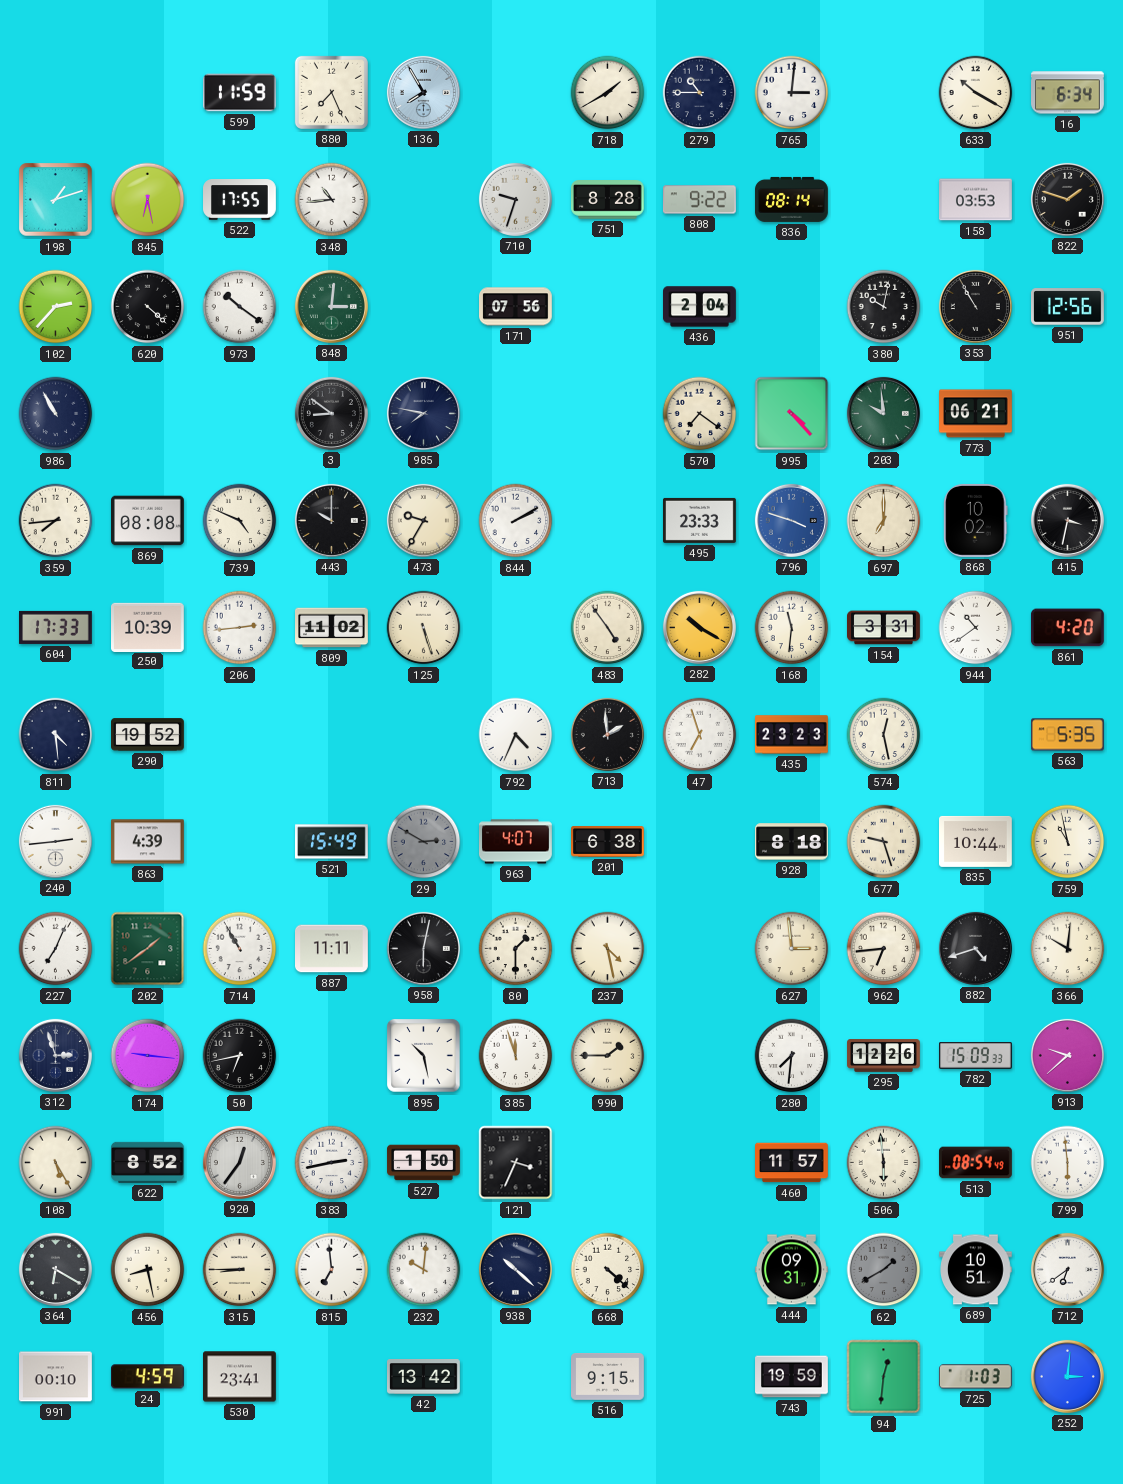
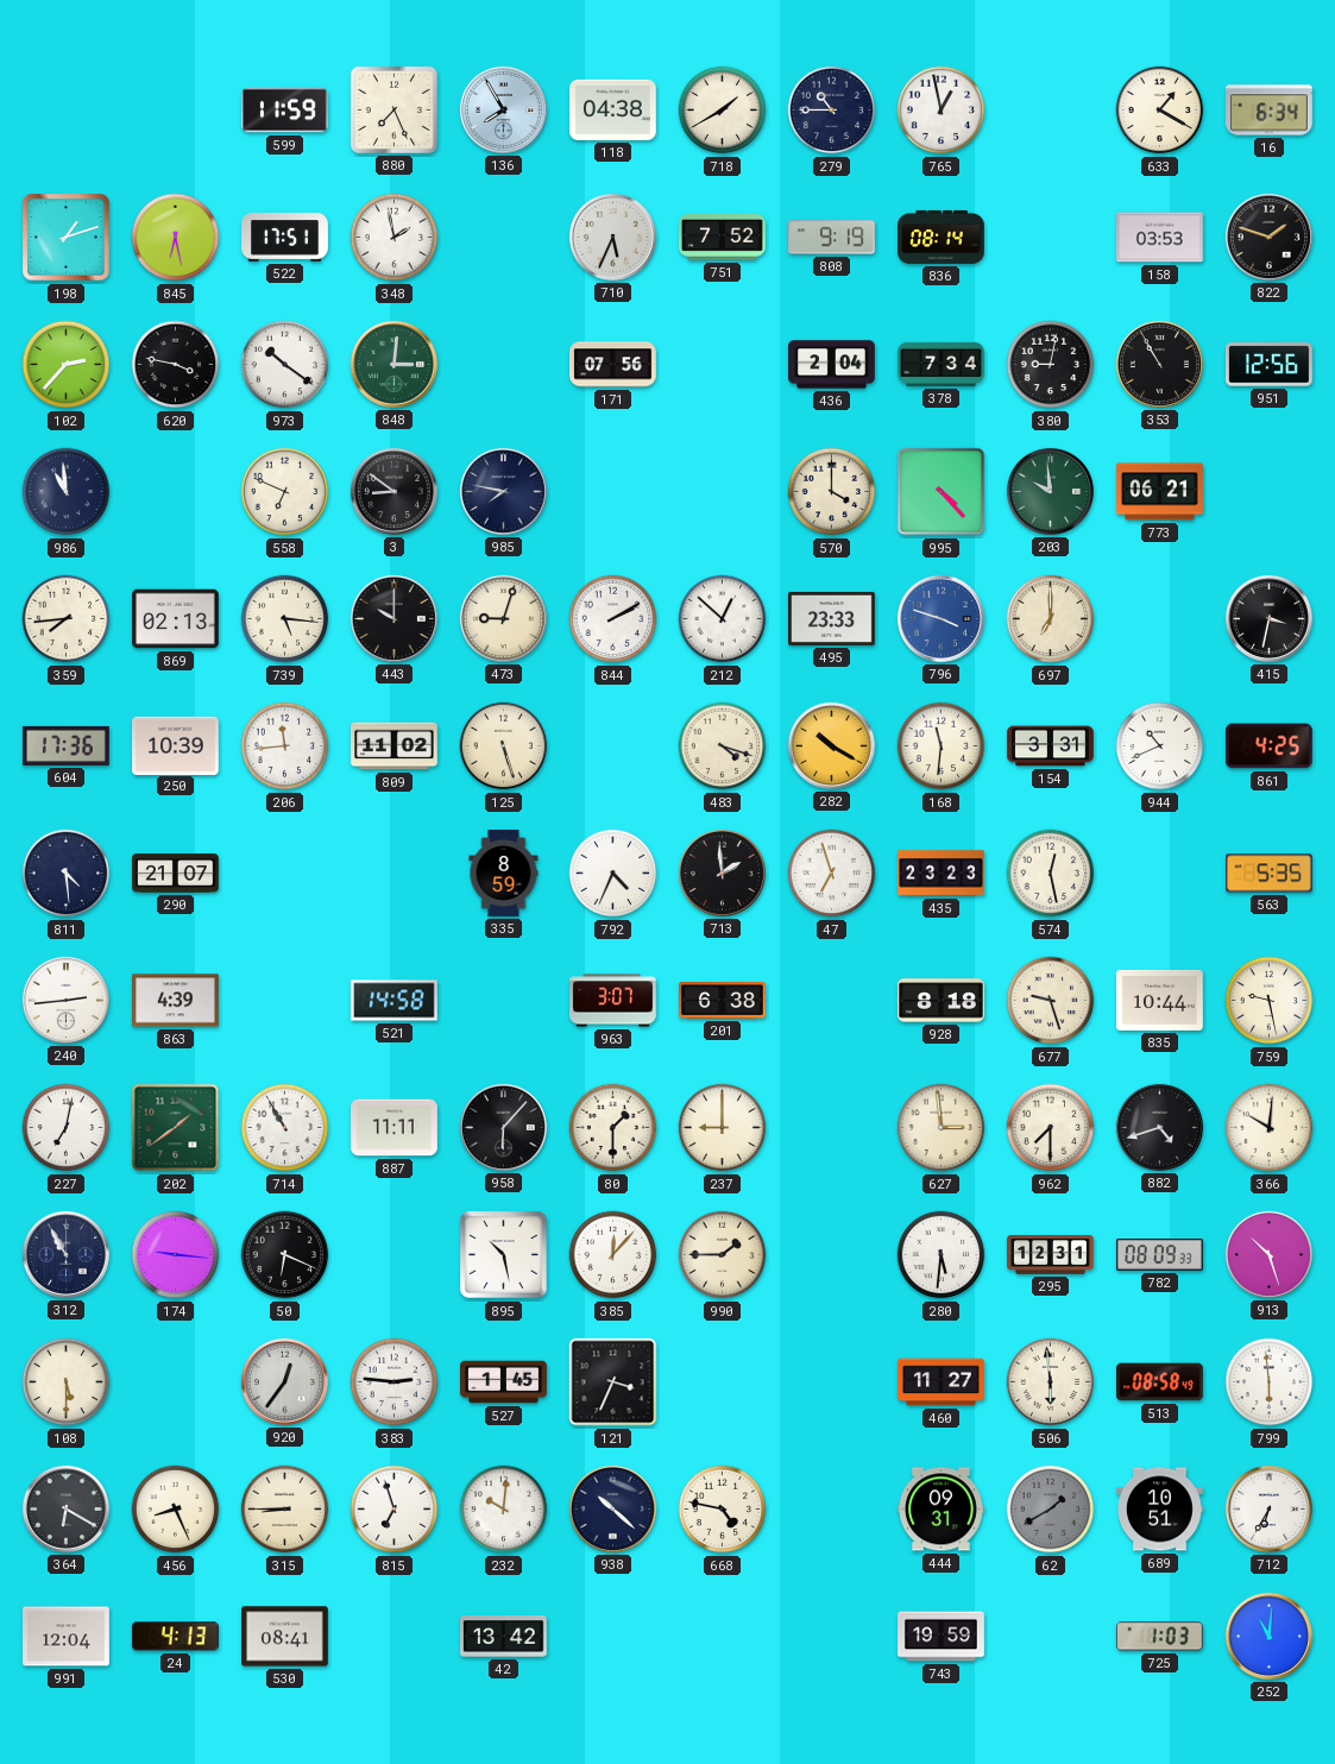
118: none -> 04:38
765: 3:01 -> 12:58
633: 10:20 -> 1:20
522: 17:55 -> 17:51
348: 10:44 -> 1:58
710: 9:33 -> 5:34
751: 8:28 -> 7:52
808: 9:22 -> 9:19
620: 4:22 -> 3:47
378: none -> 7:34
380: 10:02 -> 9:02
986: 10:55 -> 10:59
558: none -> 6:49
570: 7:21 -> 4:00
869: 08:08 -> 02:13
739: 4:49 -> 5:16
473: 9:35 -> 9:03
212: none -> 12:52
868: 10:02 -> none
604: 17:33 -> 17:36
206: 2:44 -> 11:44
483: 4:54 -> 4:18
944: 10:39 -> 10:41
861: 4:20 -> 4:25
290: 19:52 -> 21:07
335: none -> 8:59
521: 15:49 -> 14:58
29: 2:50 -> none
963: 4:07 -> 3:07
759: 10:58 -> 9:28
227: 7:04 -> 7:02
958: 6:02 -> 6:07
237: 4:28 -> 9:00
962: 6:44 -> 7:30
312: 2:57 -> 10:55
50: 6:43 -> 6:19
385: 11:57 -> 12:07
280: 7:31 -> 5:31
295: 12:26 -> 12:31
782: 15:09 -> 08:09
913: 9:38 -> 10:27
108: 5:25 -> 5:30
622: 8:52 -> none
383: 2:43 -> 2:46
527: 1:50 -> 1:45
460: 11:57 -> 11:27
513: 08:54 -> 08:58
456: 8:28 -> 8:26
815: 6:59 -> 6:57
668: 4:22 -> 4:47
712: 6:39 -> 6:35
991: 00:10 -> 12:04
24: 4:59 -> 4:13
530: 23:41 -> 08:41
516: 9:15 -> none
94: 12:31 -> none
252: 3:01 -> 11:01
